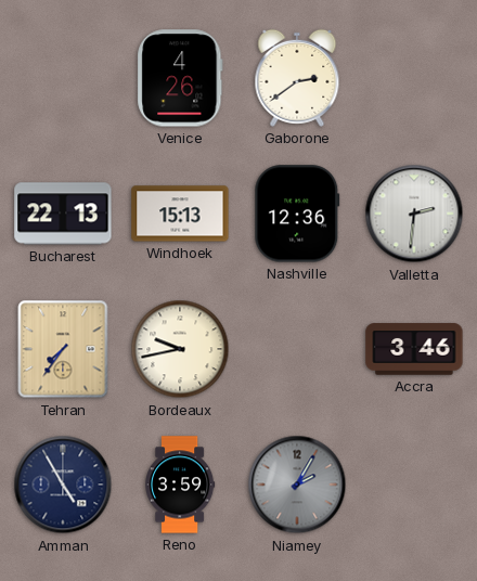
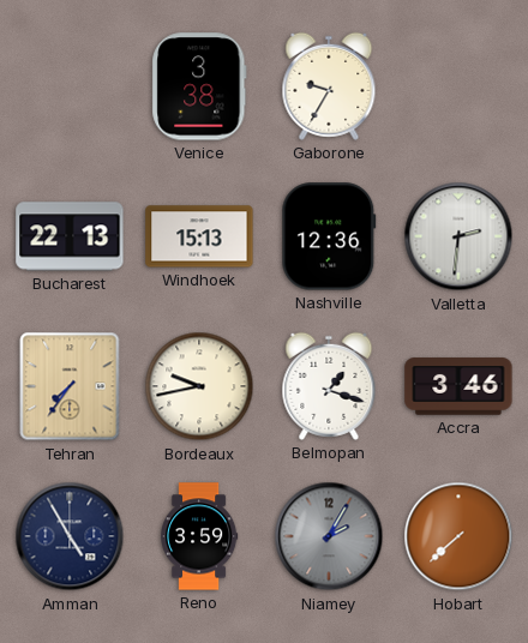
Venice: 4:26 -> 3:38
Gaborone: 2:39 -> 9:35
Belmopan: none -> 1:18
Hobart: none -> 7:38
